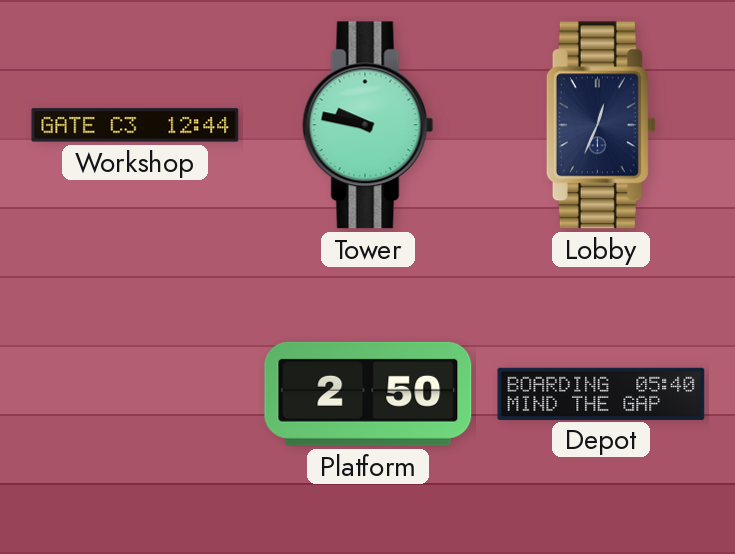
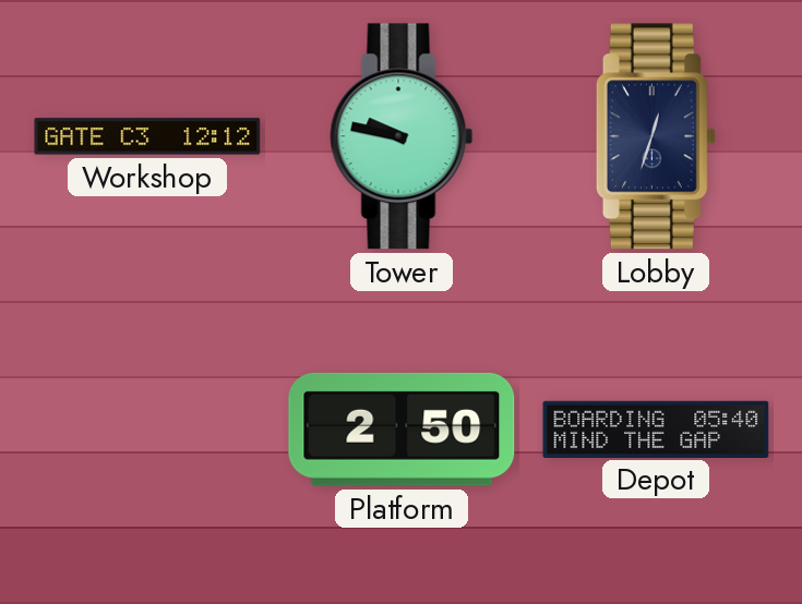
Workshop: 12:44 -> 12:12
Lobby: 12:34 -> 12:33
